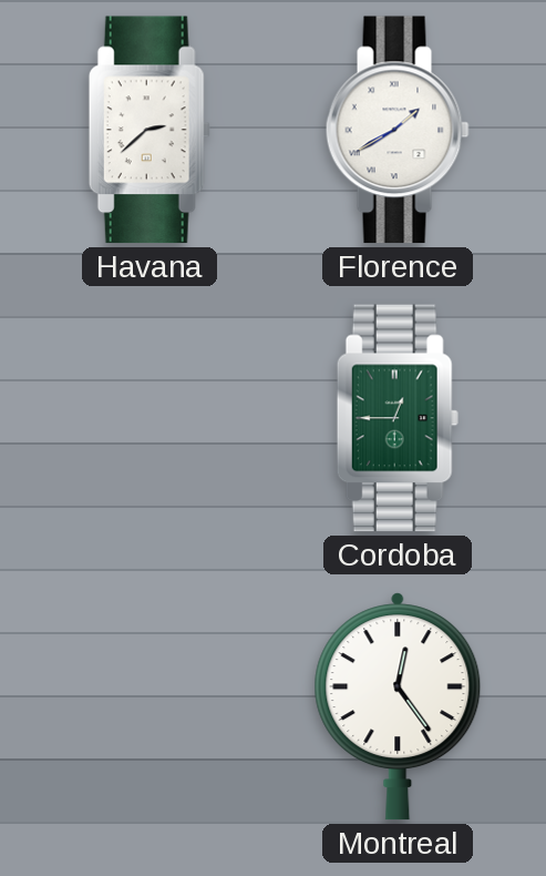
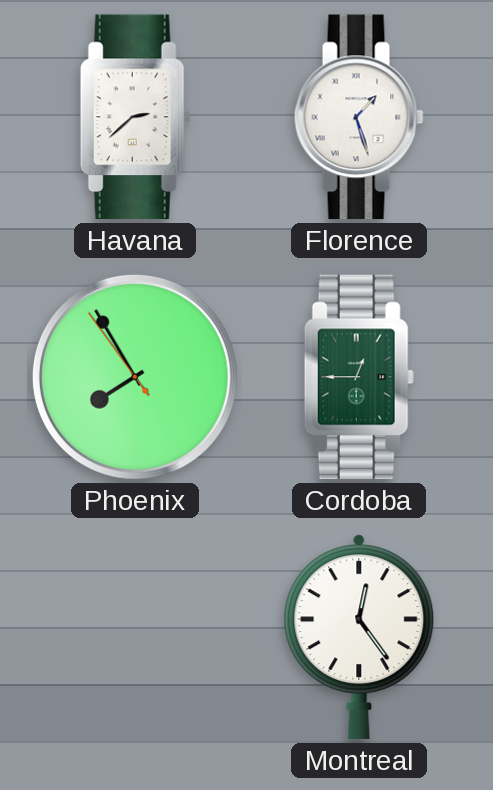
Florence: 1:40 -> 1:27
Phoenix: none -> 7:54
